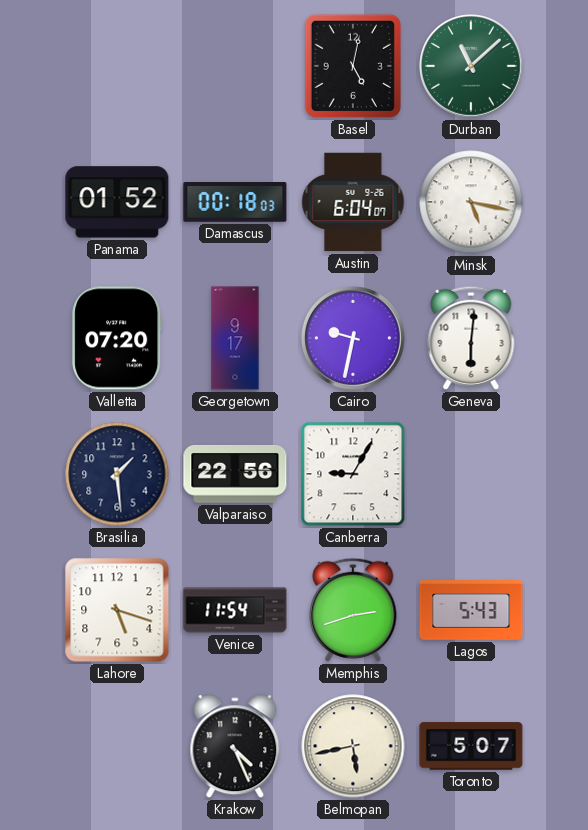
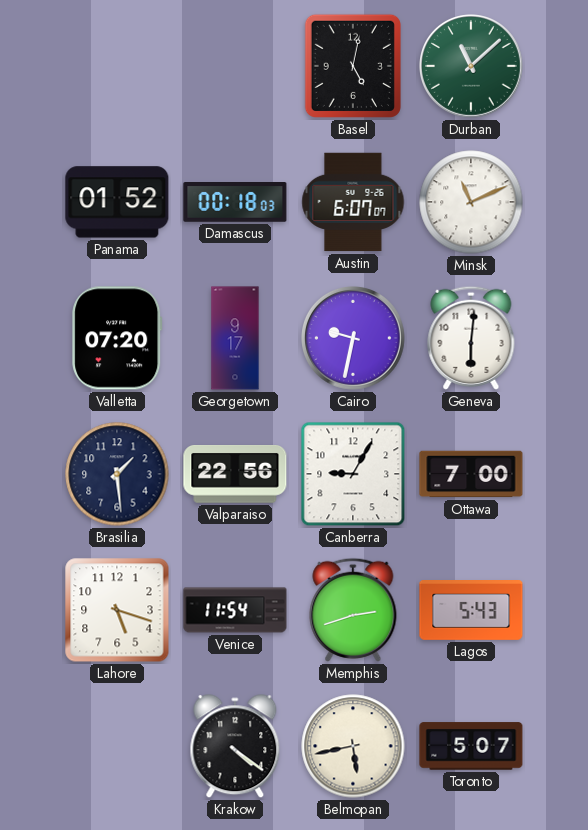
Austin: 6:04 -> 6:07
Minsk: 5:17 -> 11:11
Ottawa: none -> 7:00
Krakow: 4:26 -> 4:21
